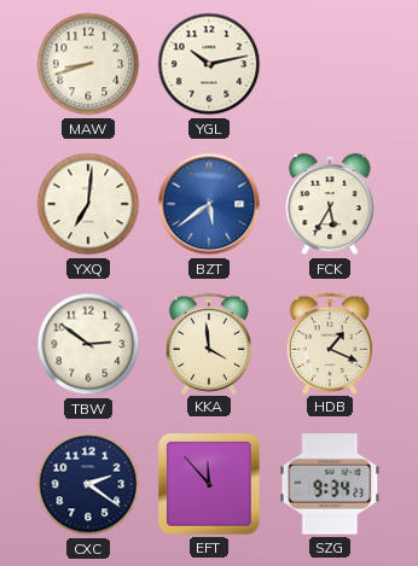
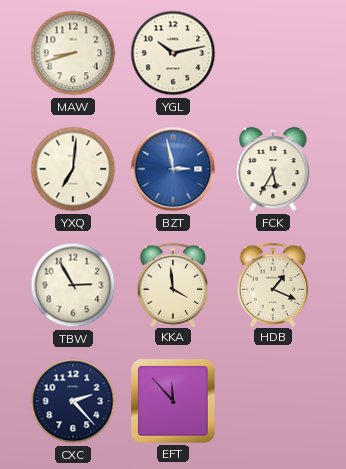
BZT: 5:39 -> 2:58
TBW: 2:51 -> 2:55
CXC: 2:21 -> 2:23
SZG: 9:34 -> none
